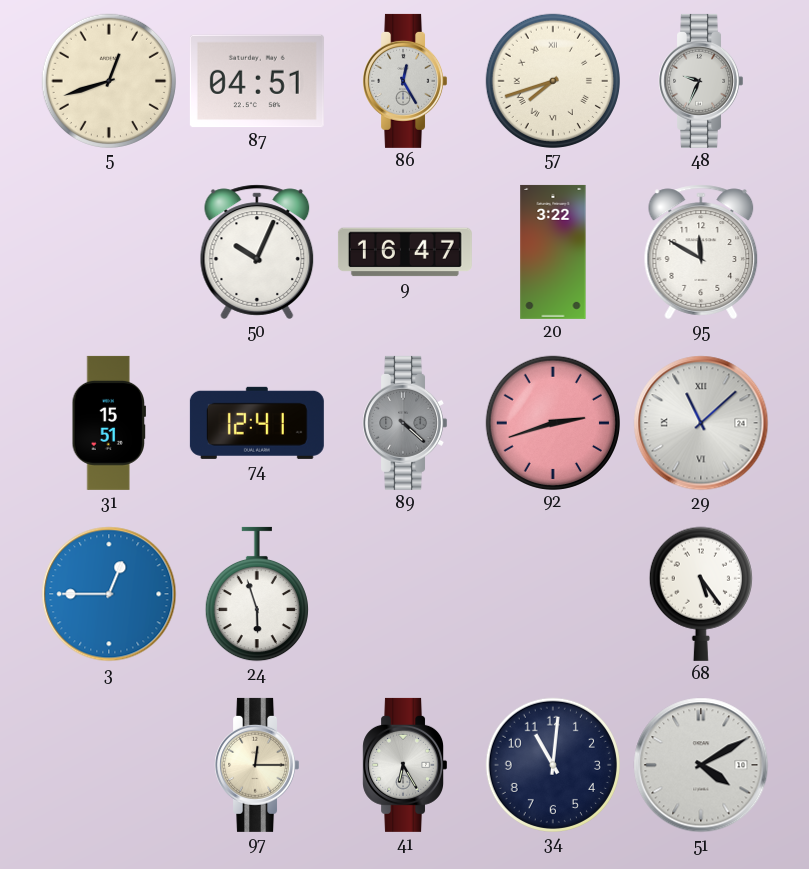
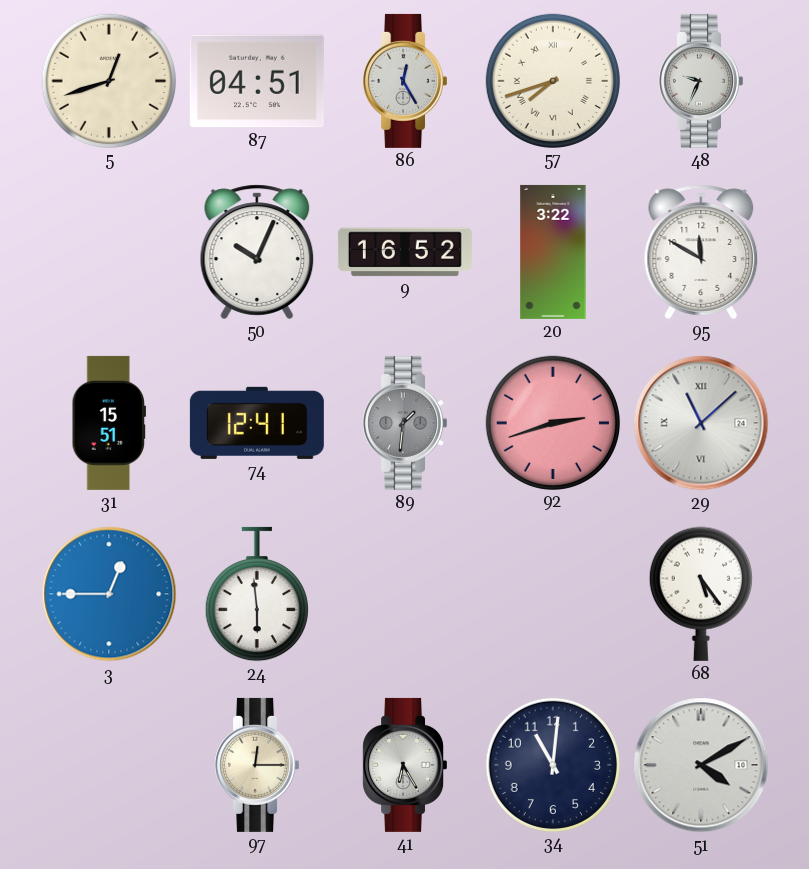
9: 16:47 -> 16:52
89: 4:22 -> 1:31
24: 5:57 -> 5:59
